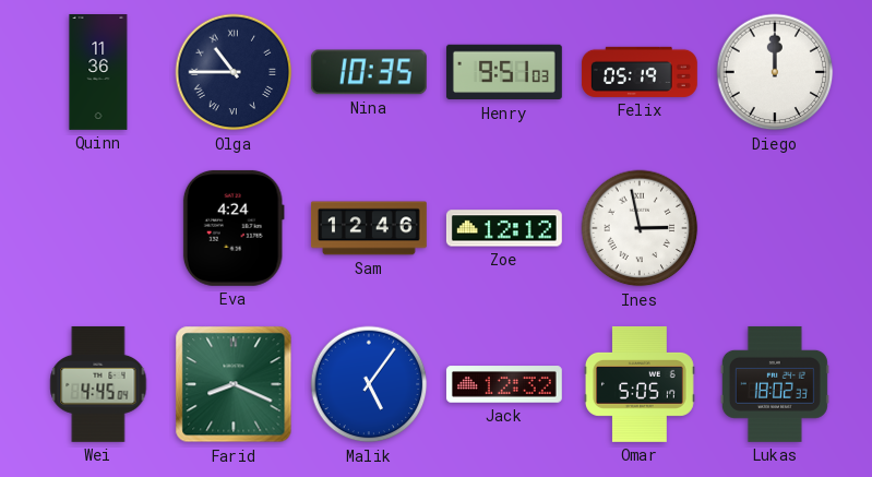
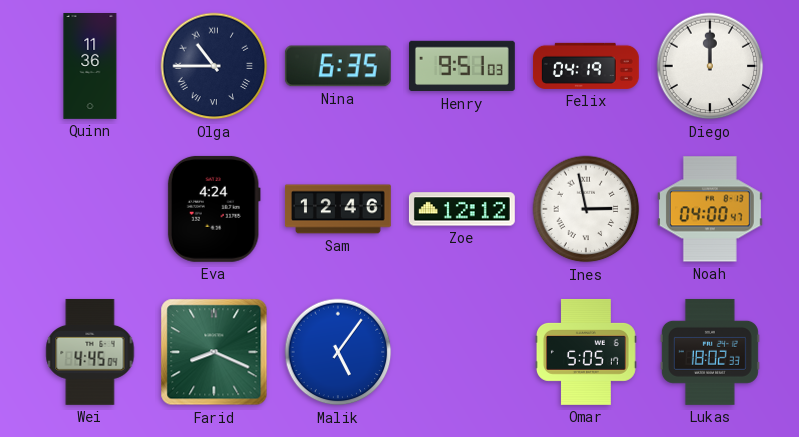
Nina: 10:35 -> 6:35
Felix: 05:19 -> 04:19
Noah: none -> 04:00
Jack: 12:32 -> none
